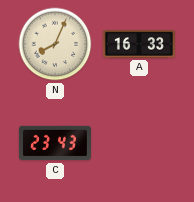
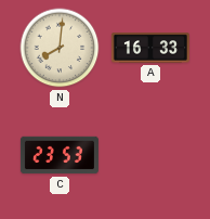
N: 8:04 -> 8:01
C: 23:43 -> 23:53
